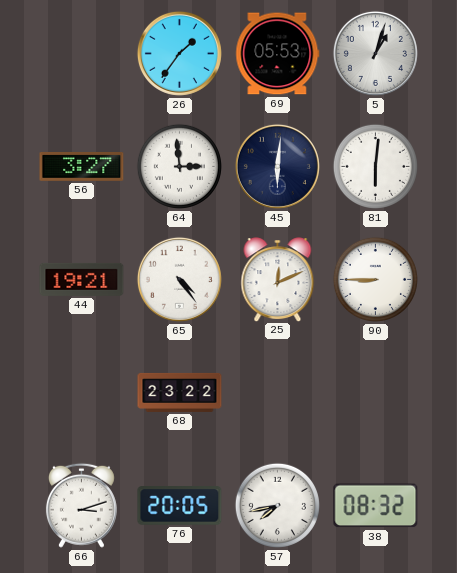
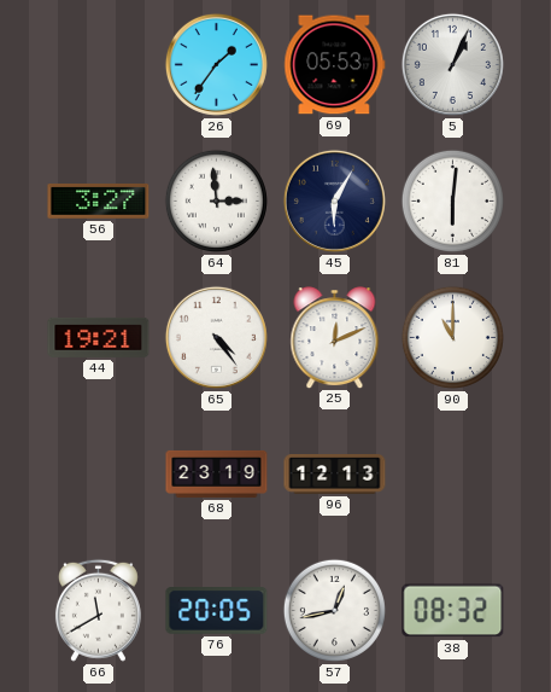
5: 1:03 -> 1:04
45: 6:01 -> 6:05
90: 8:45 -> 11:00
68: 23:22 -> 23:19
96: none -> 12:13
66: 3:12 -> 11:40
57: 7:43 -> 12:43
